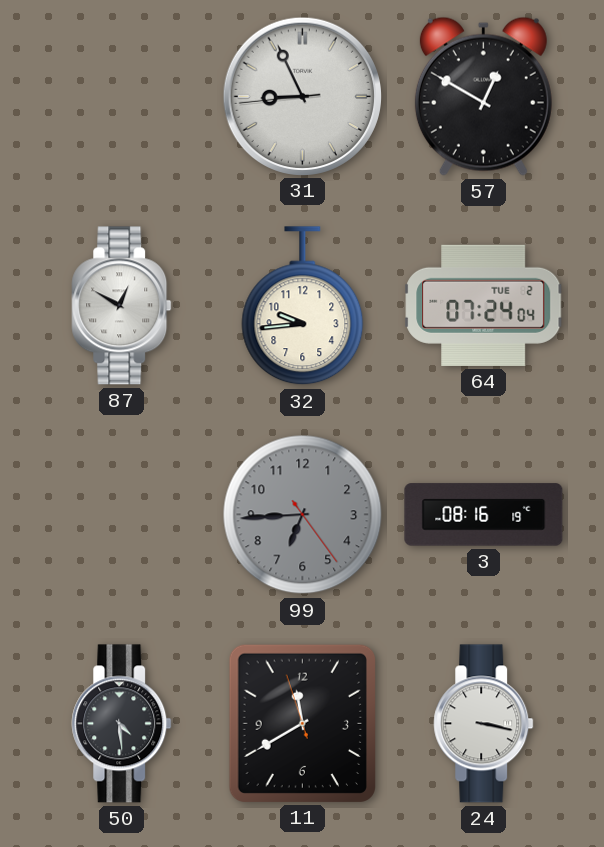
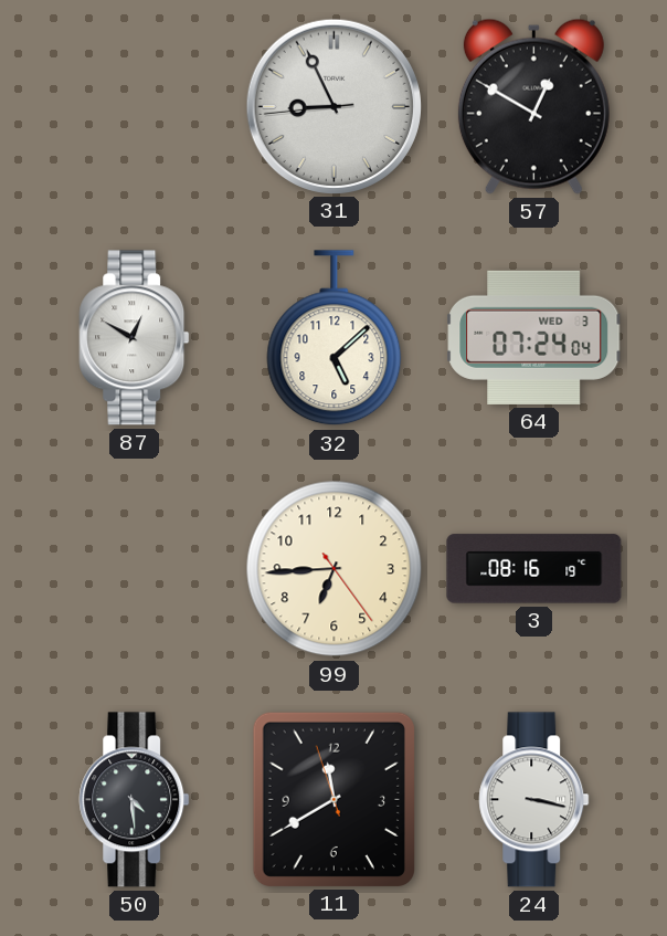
32: 9:44 -> 5:08
64 date: TUE 2 -> WED 3
99 dial: grey -> cream
